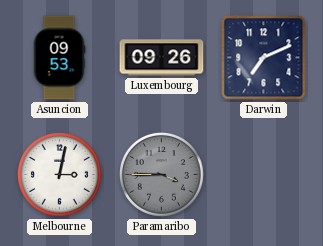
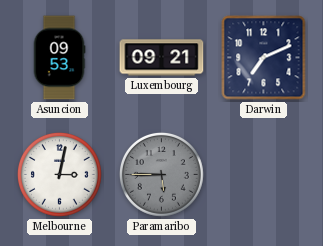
Luxembourg: 09:26 -> 09:21
Paramaribo: 3:45 -> 5:45
